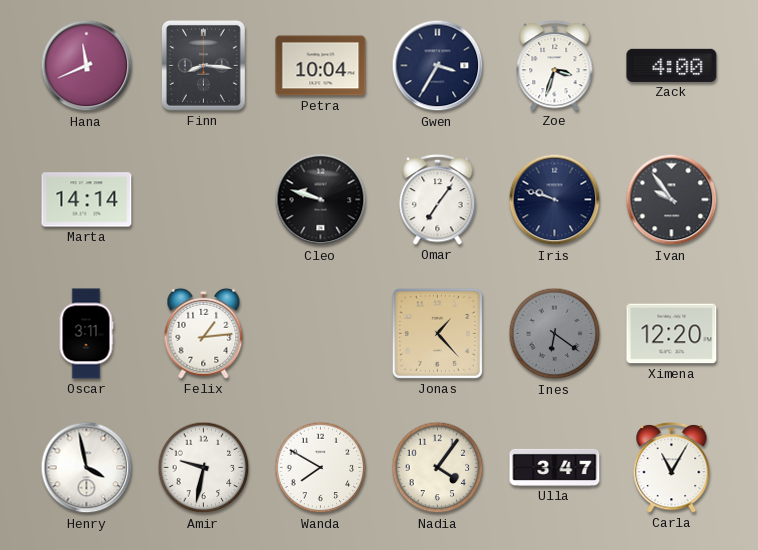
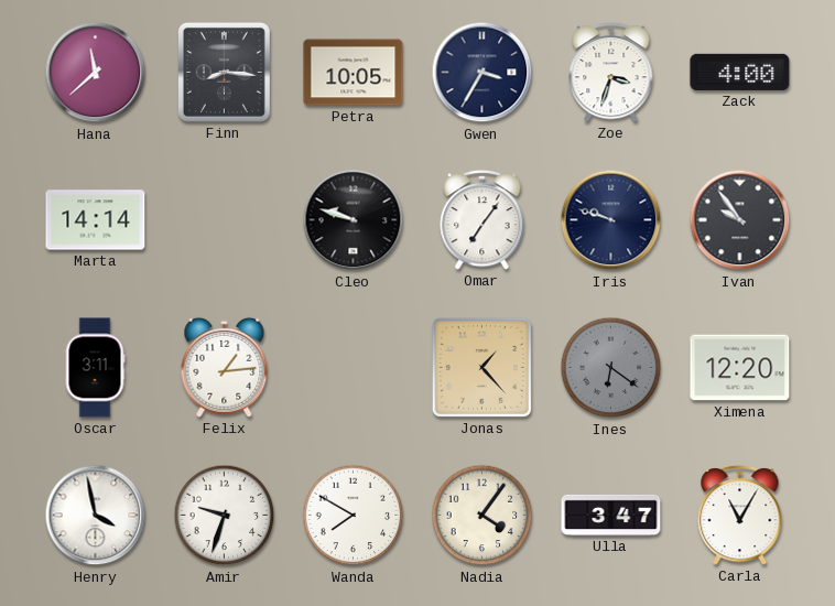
Hana: 11:41 -> 11:38
Petra: 10:04 -> 10:05
Amir: 9:32 -> 9:33
